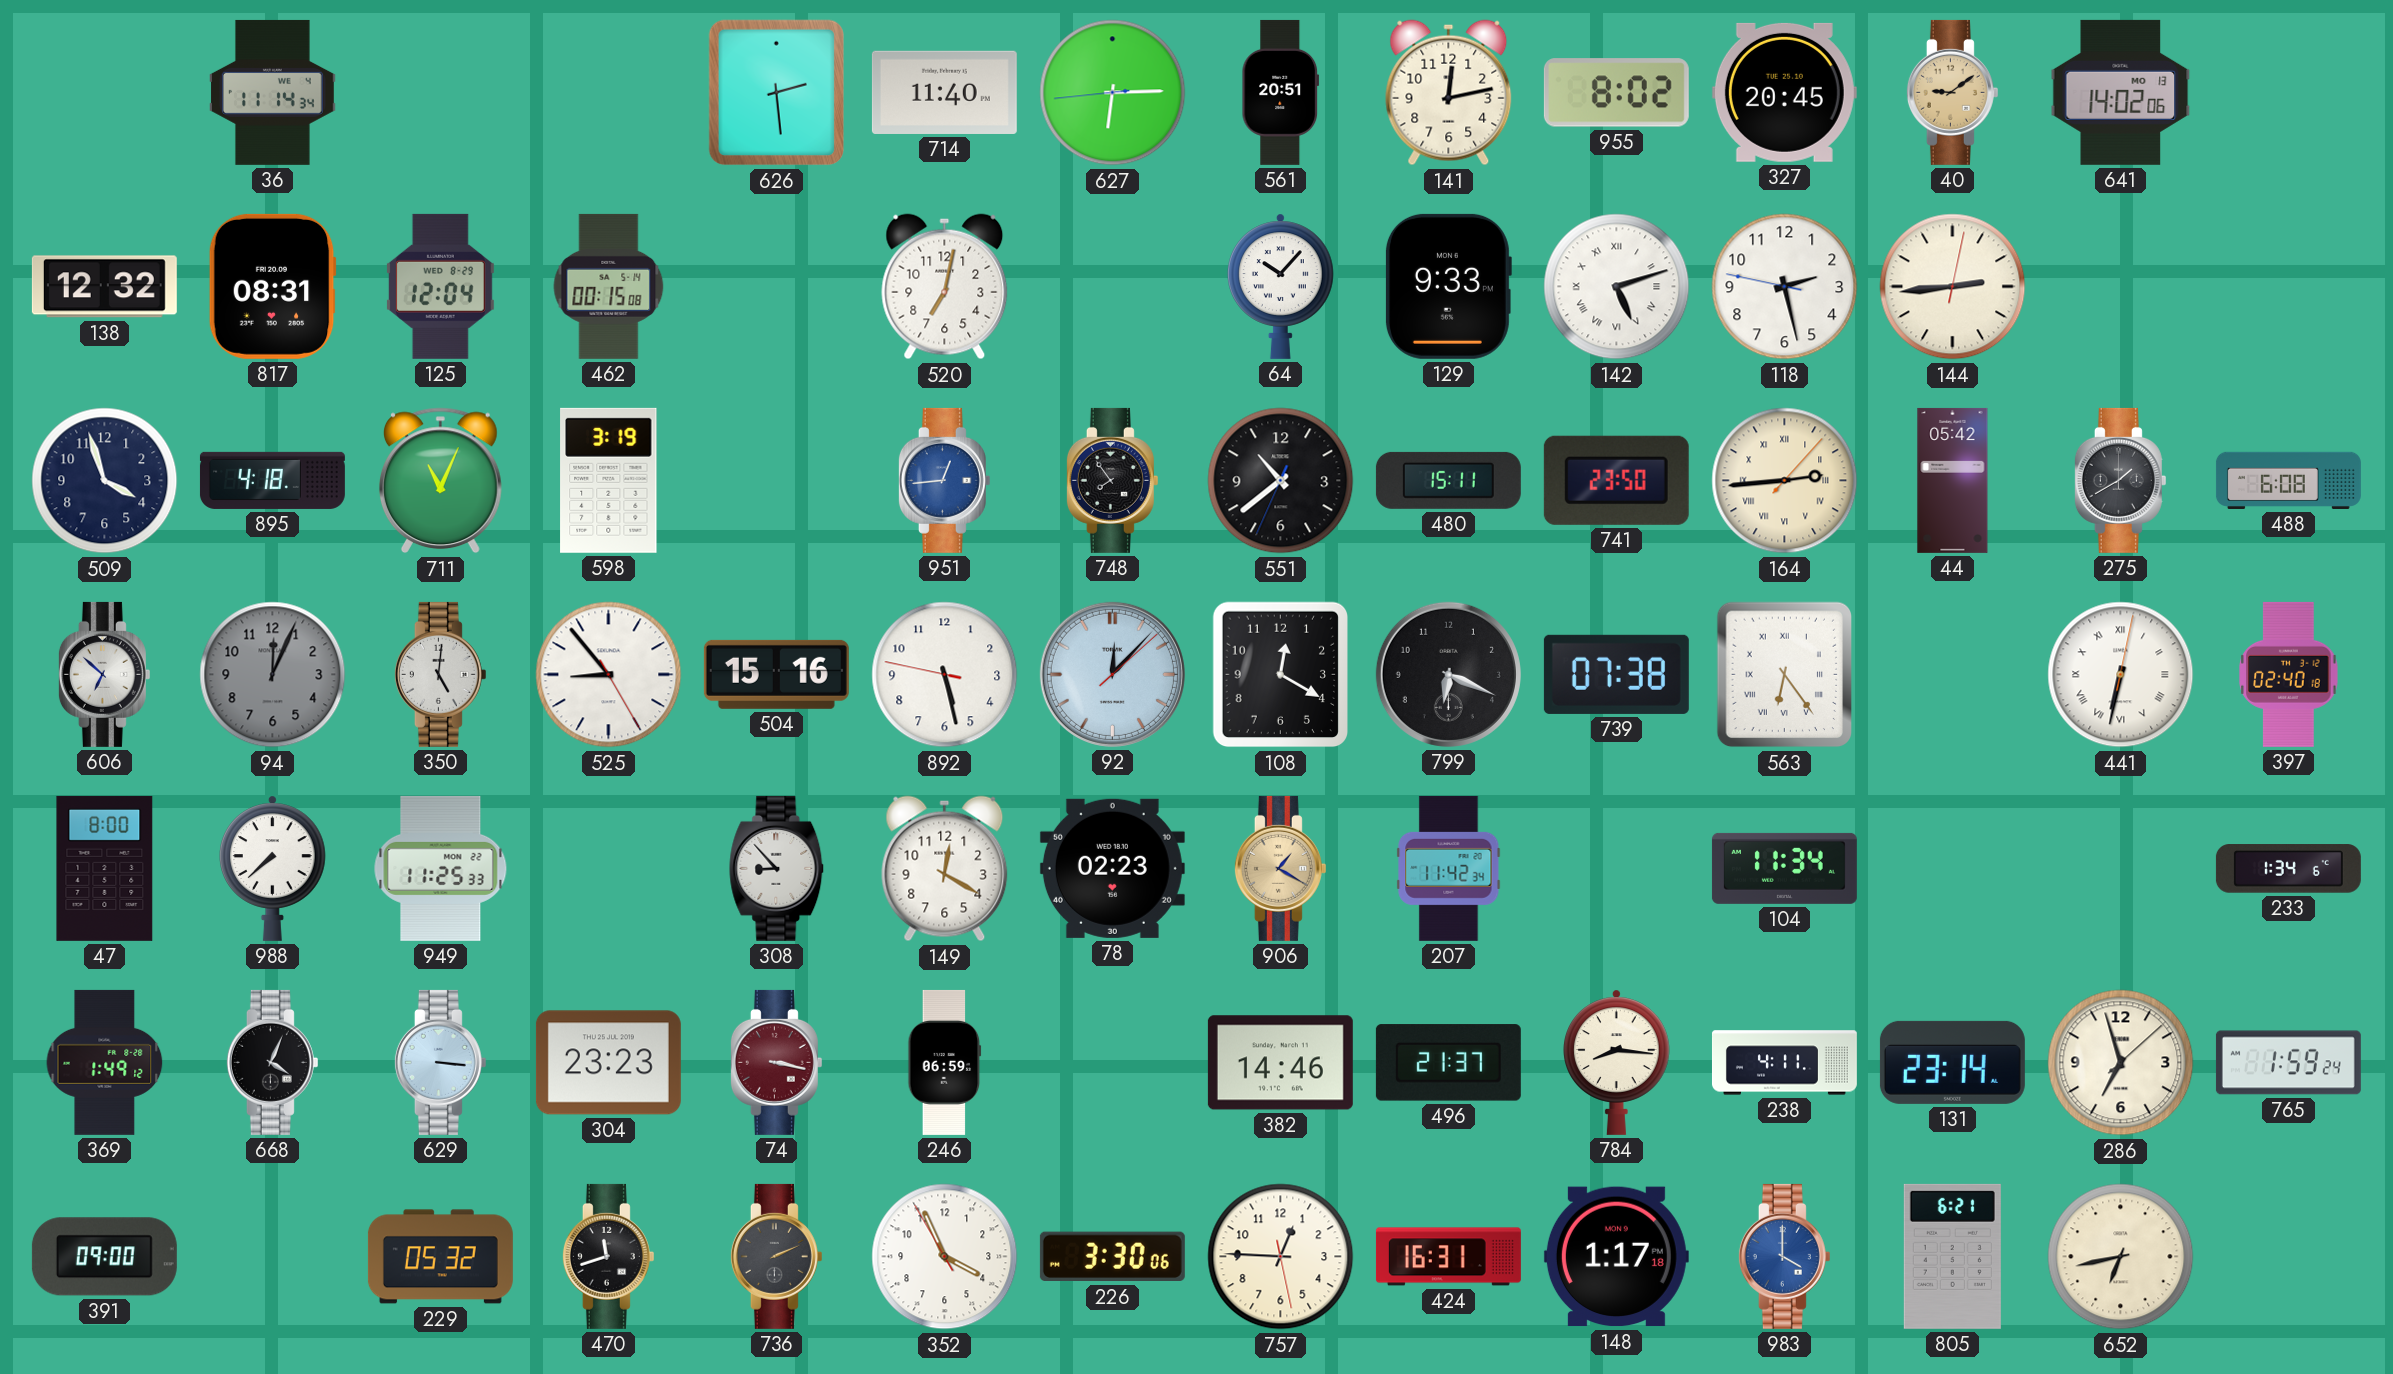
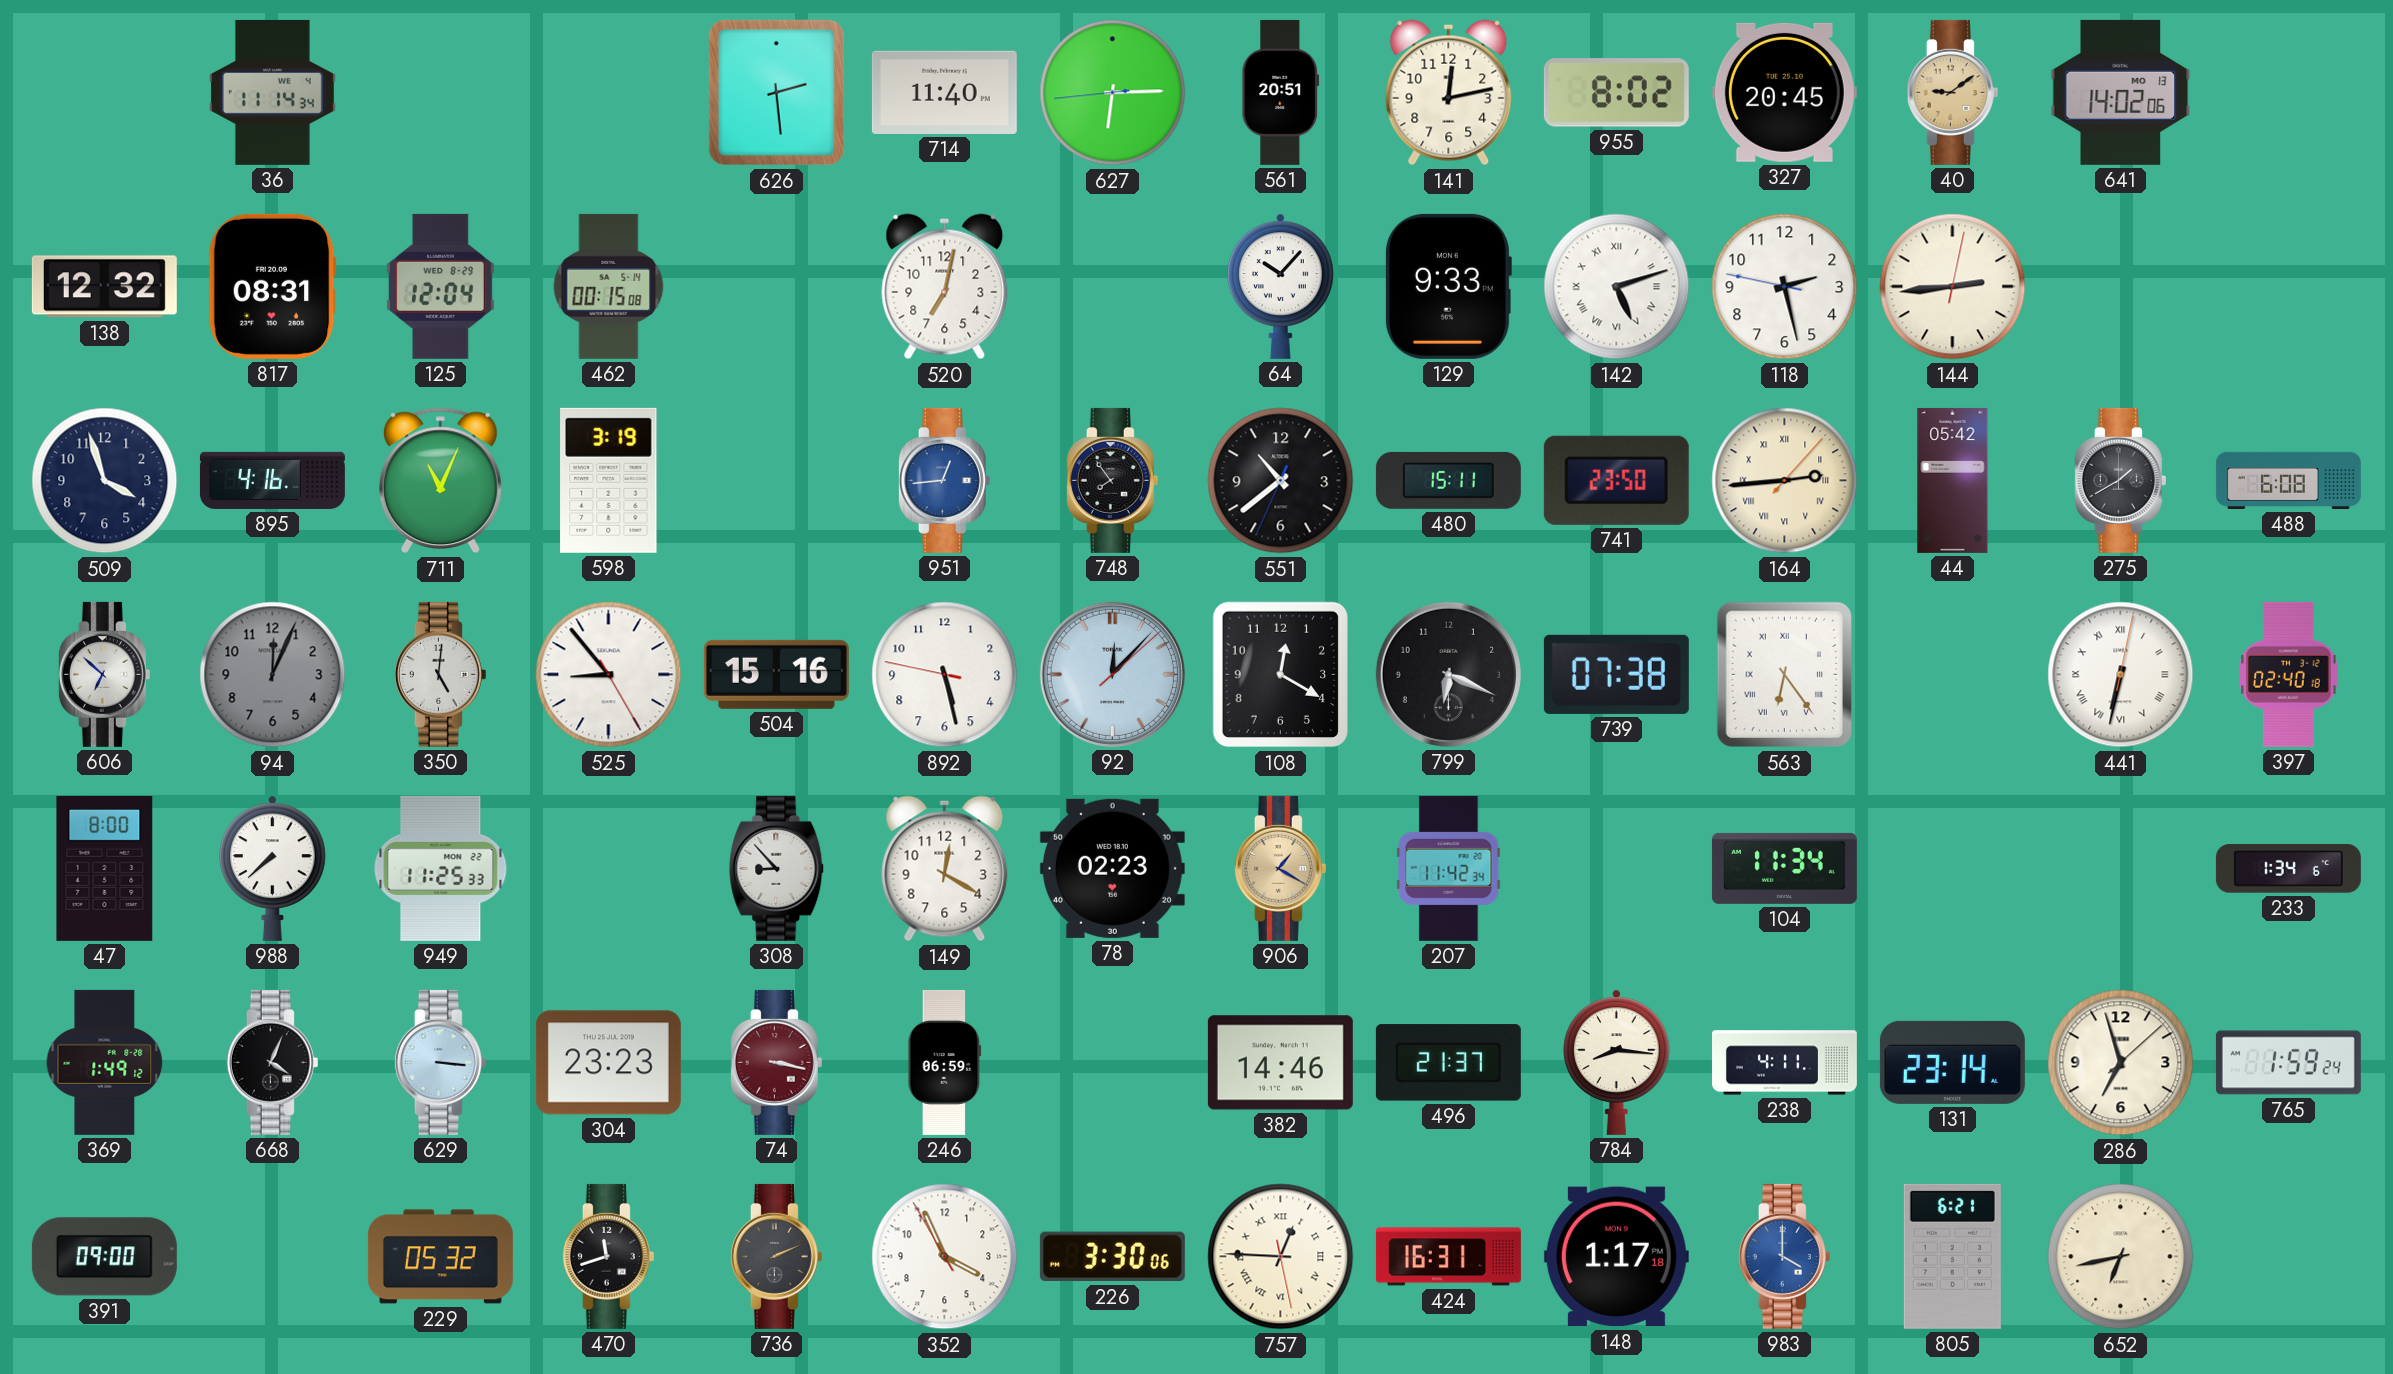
895: 4:18 -> 4:16
757 numerals: Arabic -> Roman
